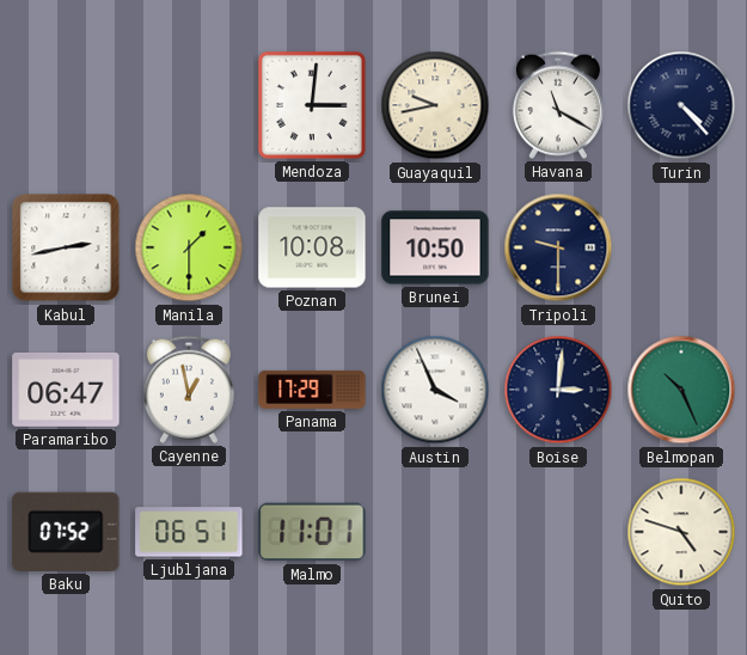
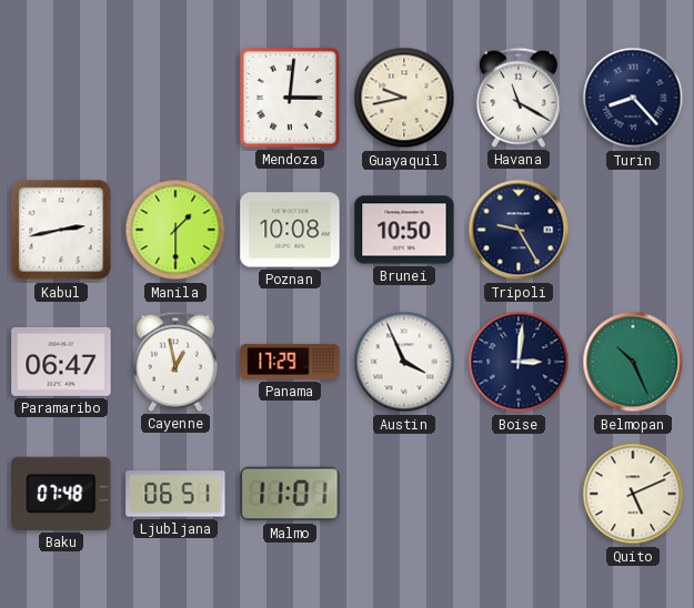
Turin: 4:23 -> 8:23
Tripoli: 9:30 -> 9:25
Baku: 07:52 -> 07:48
Quito: 4:48 -> 5:11
